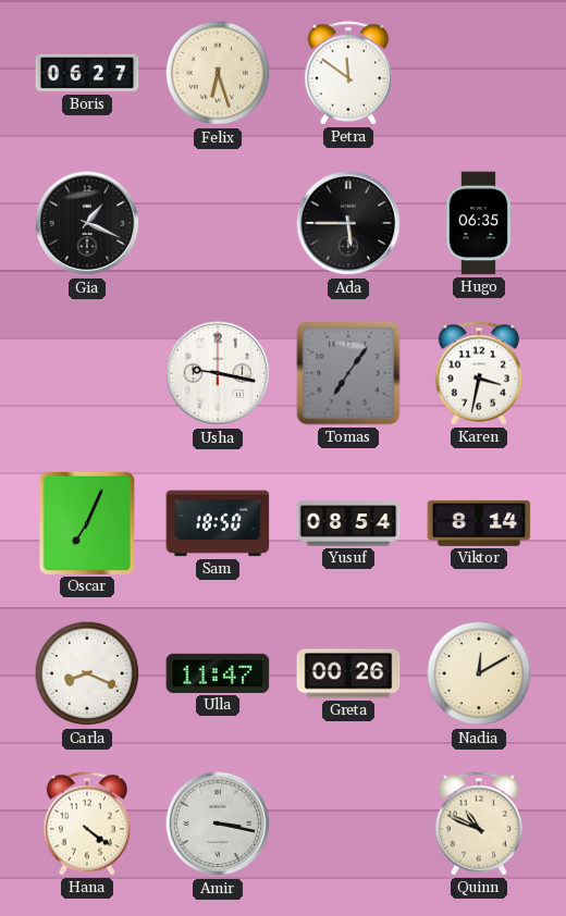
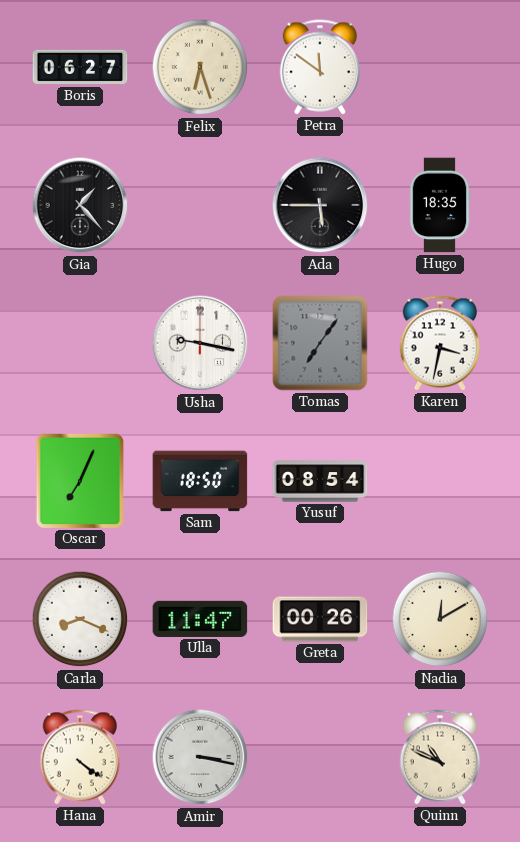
Gia: 1:19 -> 1:23
Hugo: 06:35 -> 18:35
Viktor: 8:14 -> none
